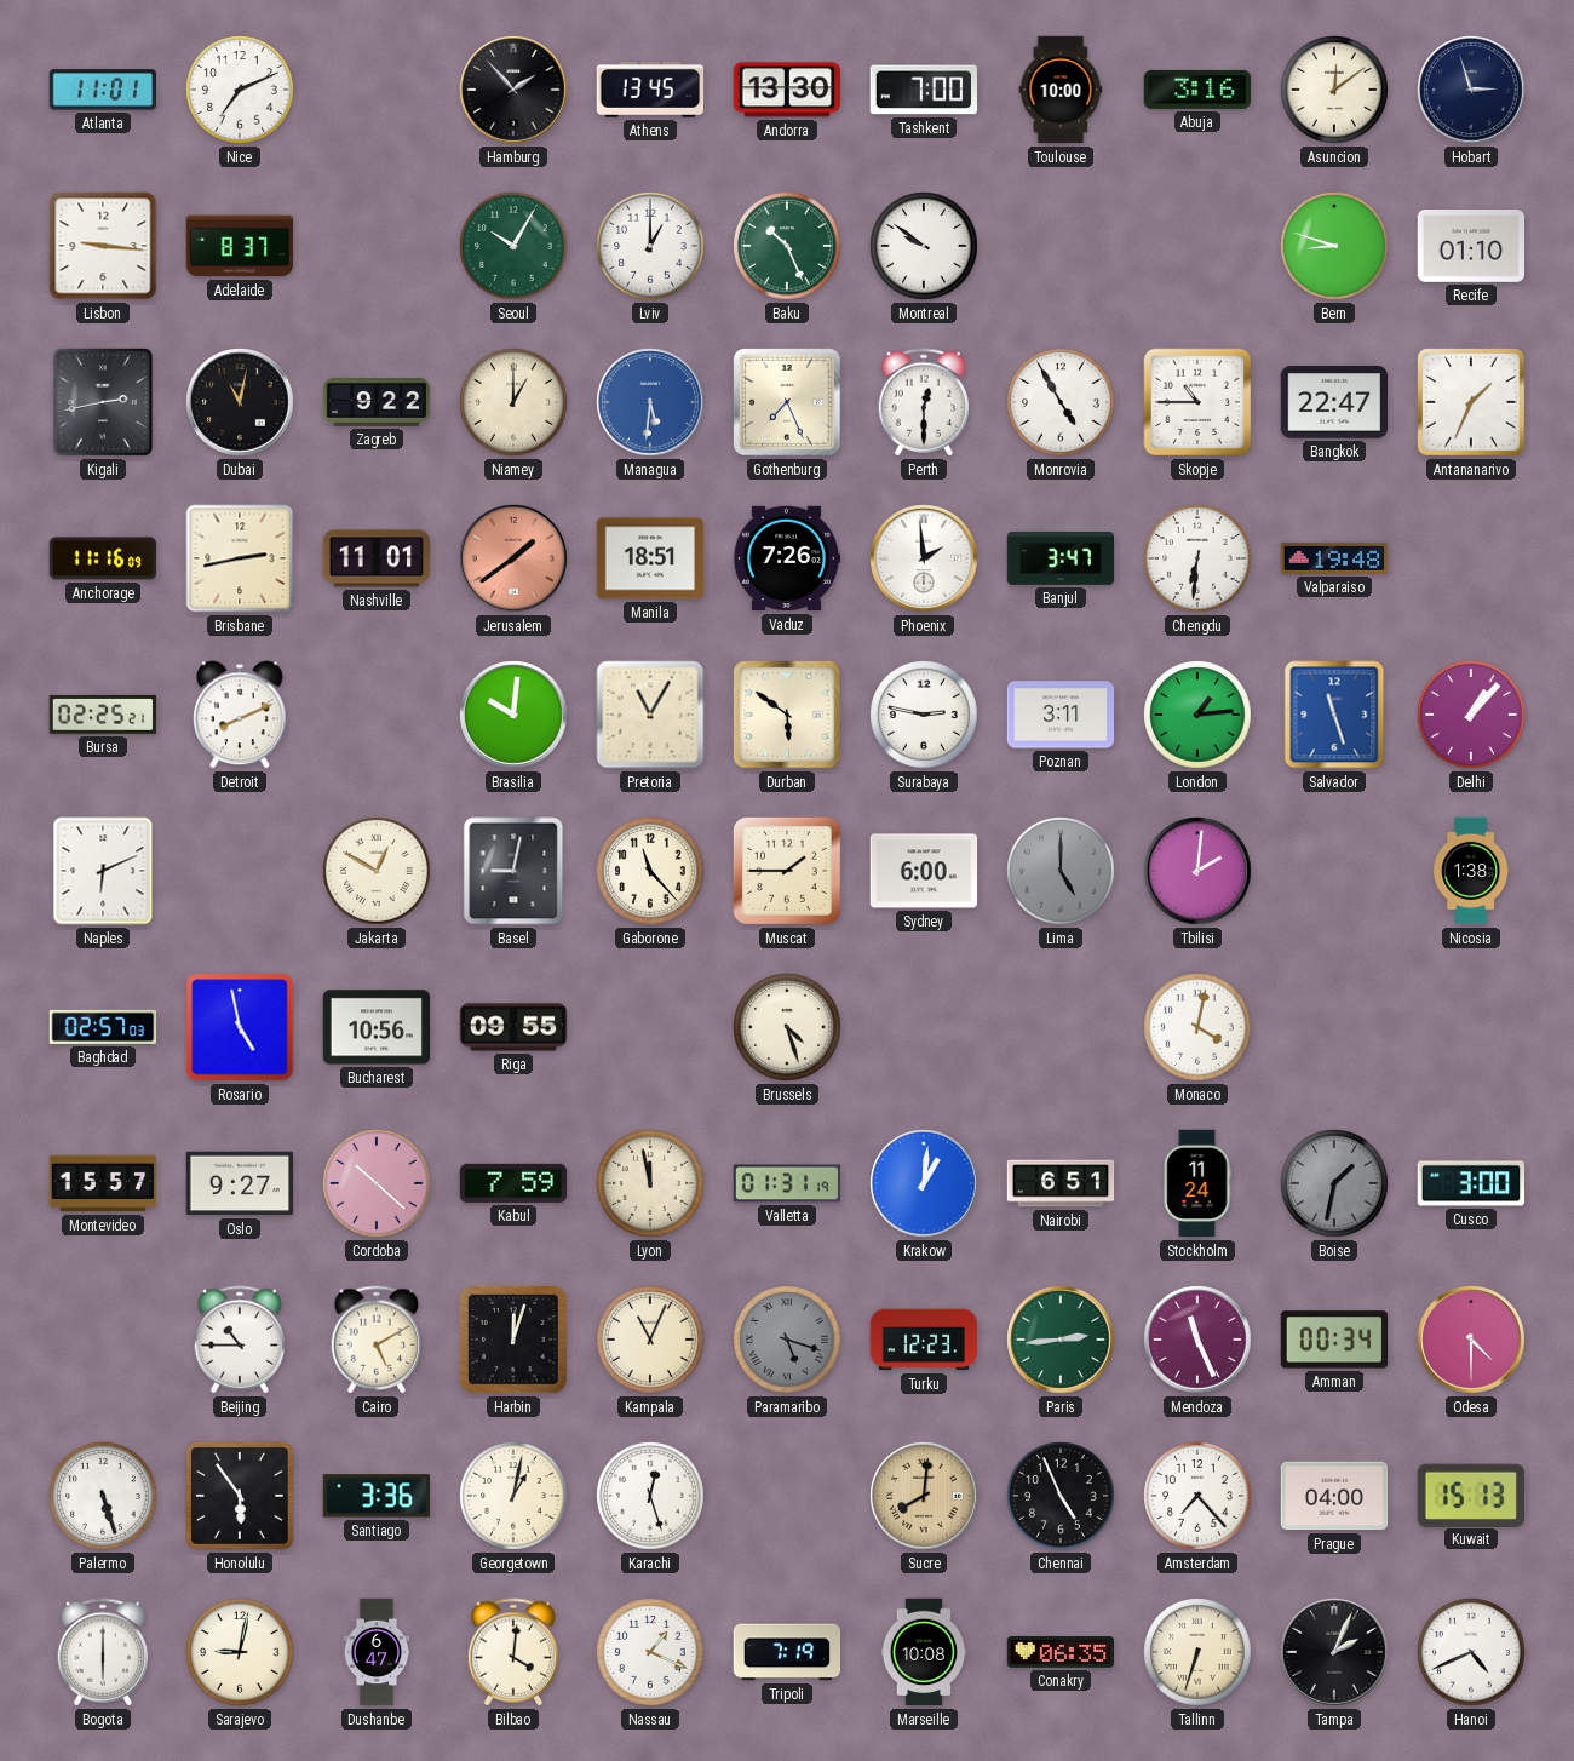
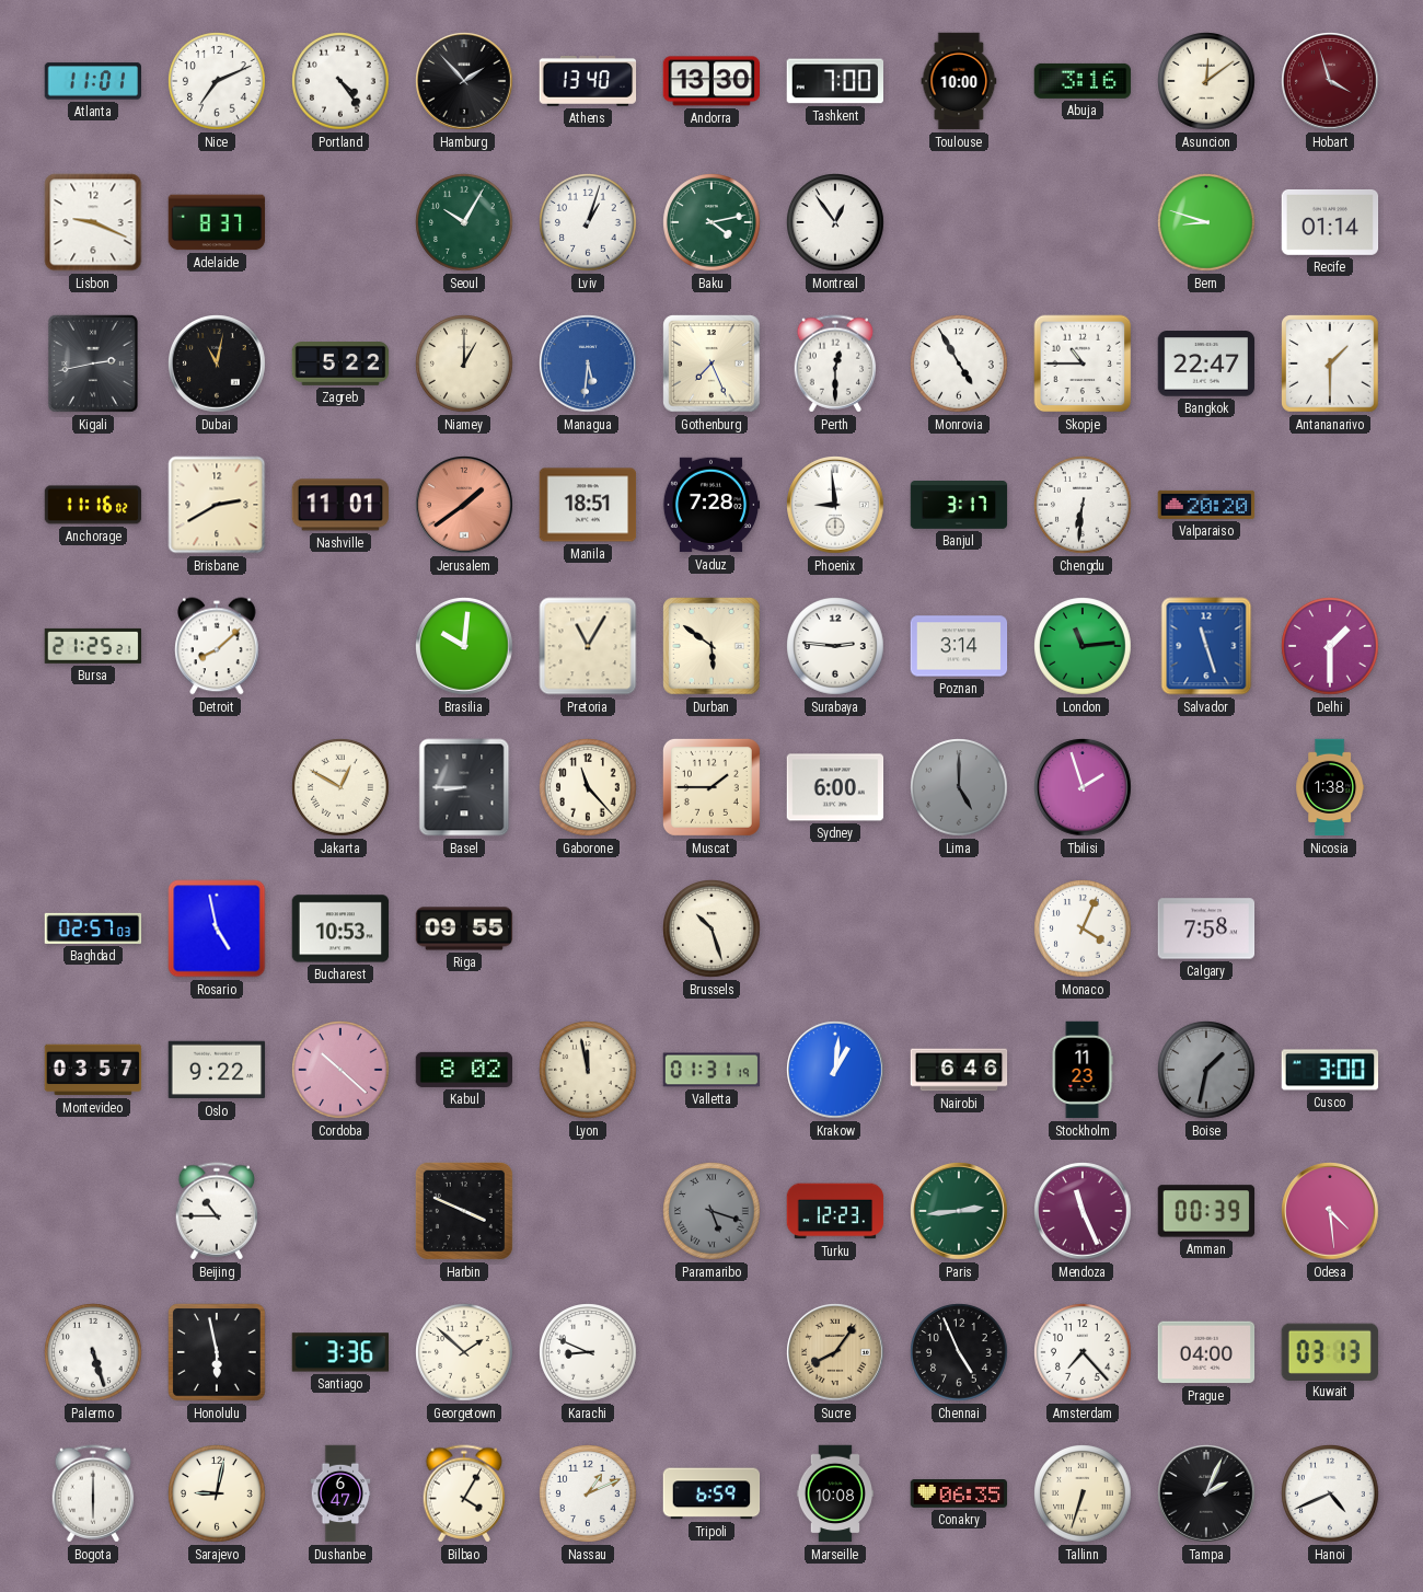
Portland: none -> 4:24
Athens: 13:45 -> 13:40
Hobart: 2:57 -> 3:57
Hobart dial: navy -> burgundy
Lisbon: 9:16 -> 9:19
Lviv: 1:00 -> 1:03
Baku: 10:26 -> 4:13
Montreal: 9:51 -> 12:54
Recife: 01:10 -> 01:14
Zagreb: 9:22 -> 5:22
Antananarivo: 1:34 -> 1:30
Anchorage: 11:16:09 -> 11:16:02
Brisbane: 2:43 -> 2:40
Vaduz: 7:26 -> 7:28
Phoenix: 1:59 -> 8:59
Banjul: 3:47 -> 3:17
Valparaiso: 19:48 -> 20:20
Bursa: 02:25 -> 21:25
Detroit: 8:11 -> 8:08
Surabaya: 2:47 -> 2:46
Poznan: 3:11 -> 3:14
London: 1:14 -> 11:14
Delhi: 1:07 -> 1:30
Naples: 6:11 -> none
Basel: 9:02 -> 8:45
Tbilisi: 2:01 -> 1:57
Bucharest: 10:56 -> 10:53
Brussels: 4:27 -> 10:27
Monaco: 4:02 -> 4:04
Calgary: none -> 7:58
Montevideo: 15:57 -> 03:57
Oslo: 9:27 -> 9:22
Kabul: 7:59 -> 8:02
Nairobi: 6:51 -> 6:46
Stockholm: 11:24 -> 11:23
Cairo: 5:10 -> none
Harbin: 12:03 -> 3:49
Kampala: 11:04 -> none
Amman: 00:34 -> 00:39
Odesa: 4:30 -> 4:29
Honolulu: 5:54 -> 5:58
Georgetown: 1:02 -> 1:52
Karachi: 12:27 -> 8:49
Sucre: 8:01 -> 8:06
Kuwait: 15:13 -> 03:13
Bilbao: 4:01 -> 4:05
Nassau: 1:19 -> 1:11
Tripoli: 7:19 -> 6:59
